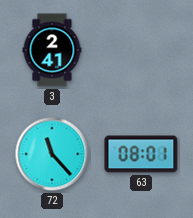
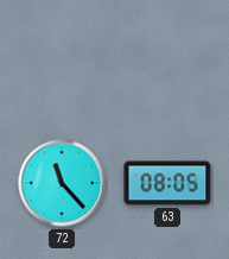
3: 2:41 -> none
63: 08:01 -> 08:05
